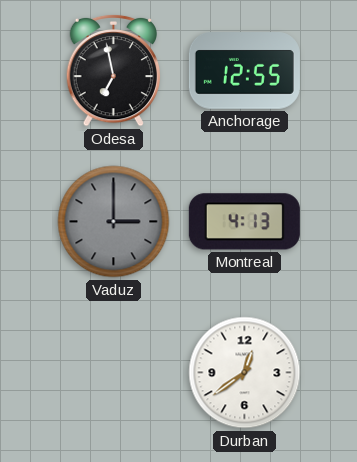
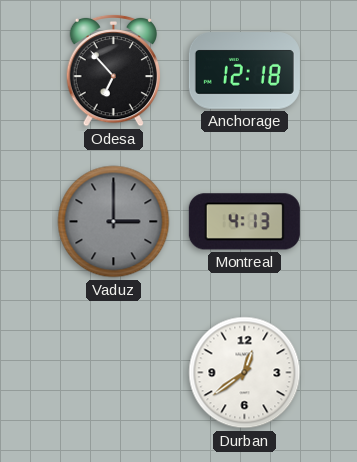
Odesa: 6:58 -> 6:53
Anchorage: 12:55 -> 12:18
